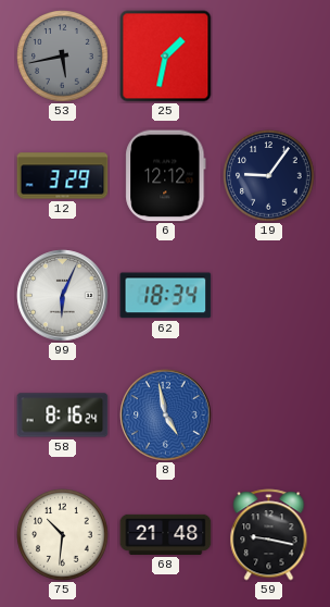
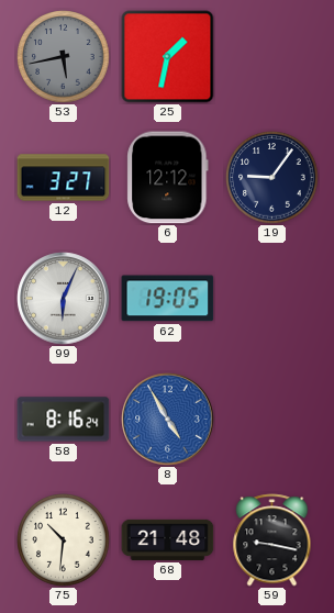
12: 3:29 -> 3:27
62: 18:34 -> 19:05
8: 4:58 -> 4:55
